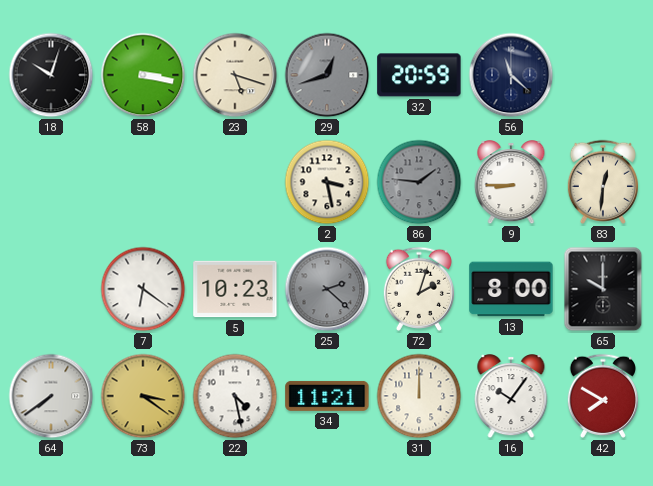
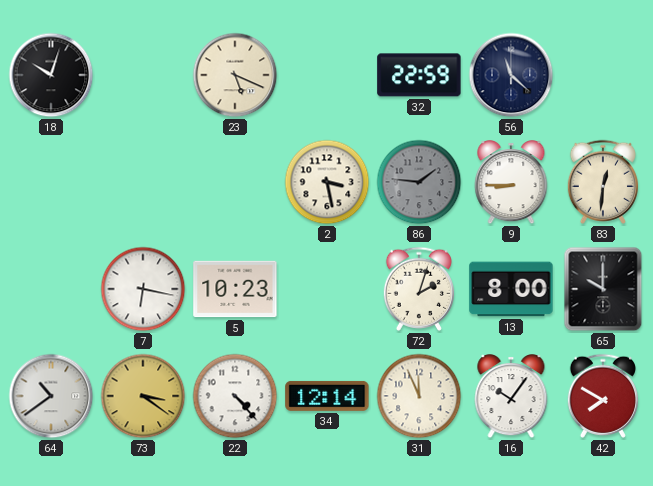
58: 3:17 -> none
23: 5:18 -> 5:19
29: 12:42 -> none
32: 20:59 -> 22:59
7: 6:21 -> 6:17
25: 2:22 -> none
64: 7:39 -> 10:39
22: 4:28 -> 4:23
34: 11:21 -> 12:14
31: 12:00 -> 11:56
